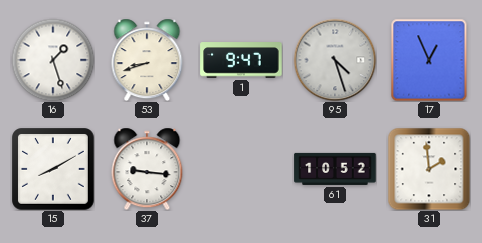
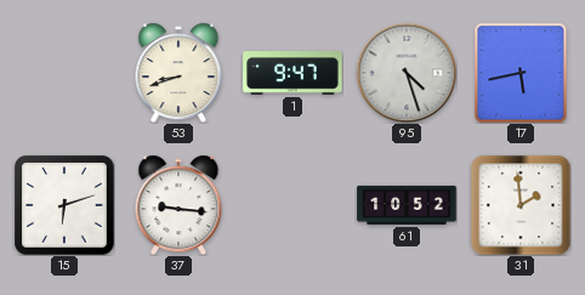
16: 1:27 -> none
17: 12:56 -> 5:43
15: 8:10 -> 6:12
